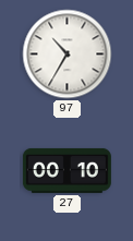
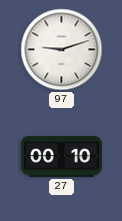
97: 10:35 -> 9:12
